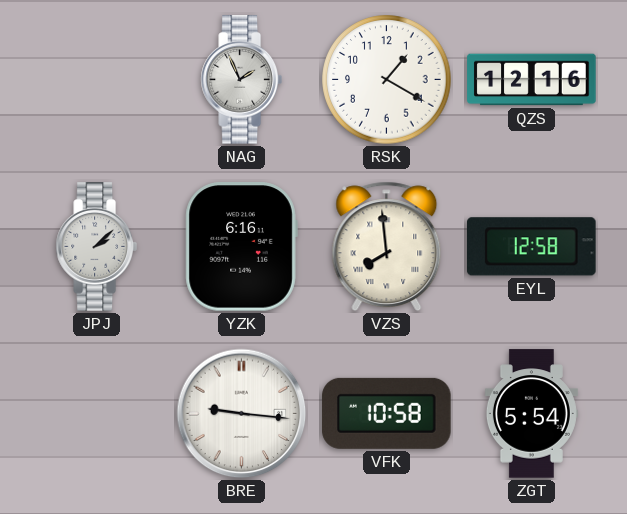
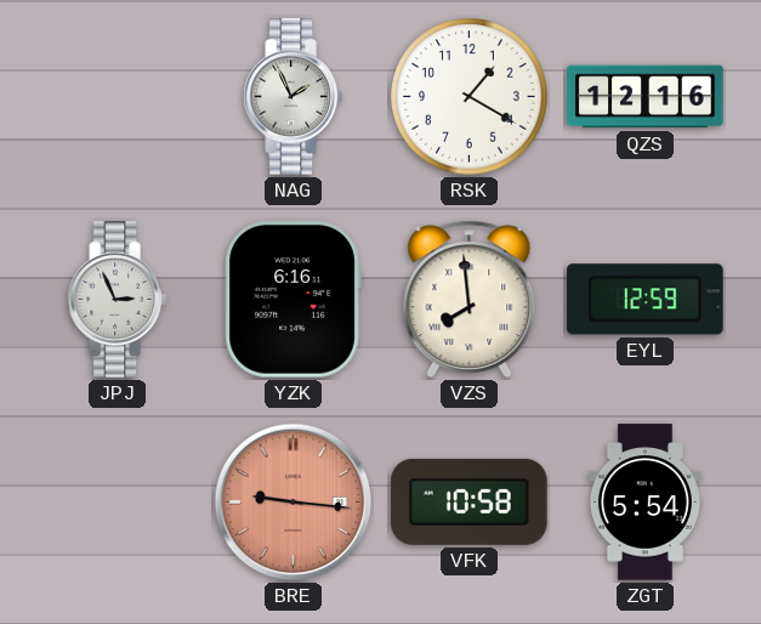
JPJ: 2:08 -> 2:56
EYL: 12:58 -> 12:59
BRE dial: white -> salmon
